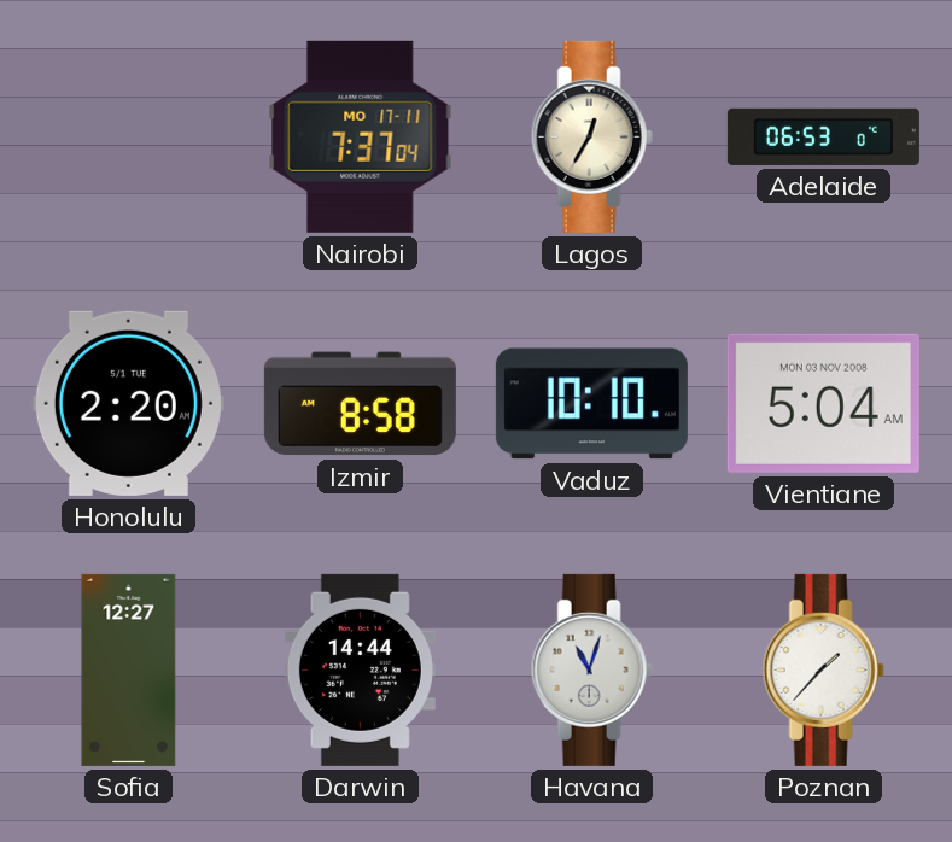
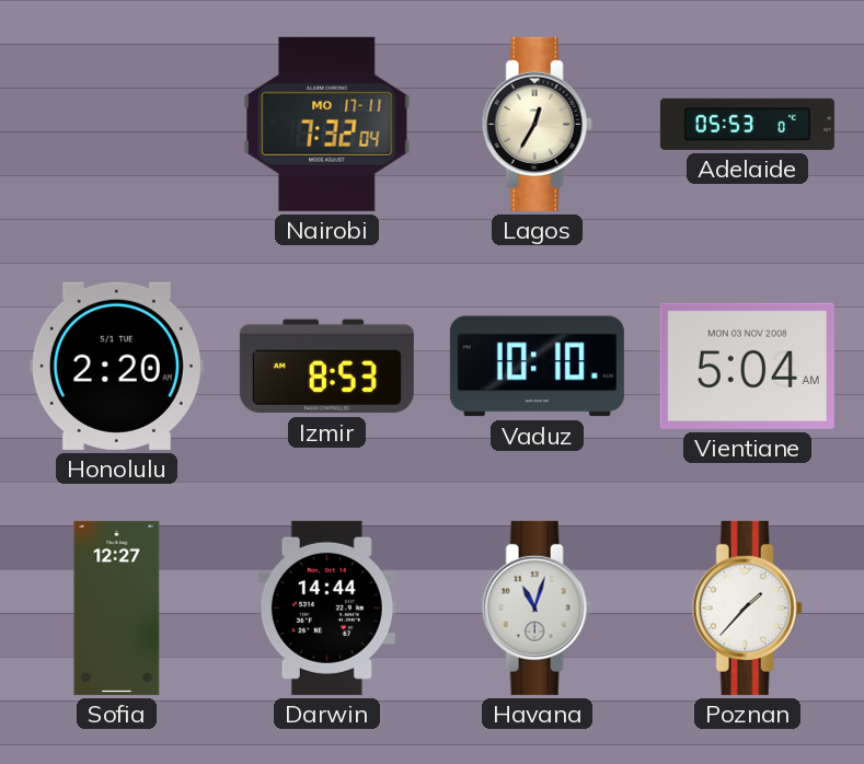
Nairobi: 7:37 -> 7:32
Adelaide: 06:53 -> 05:53
Izmir: 8:58 -> 8:53
